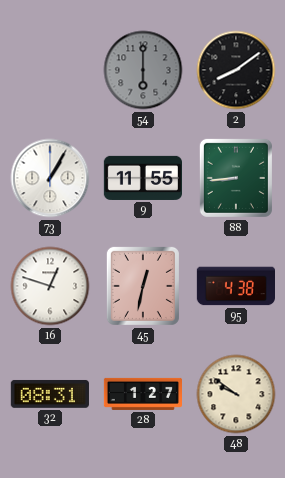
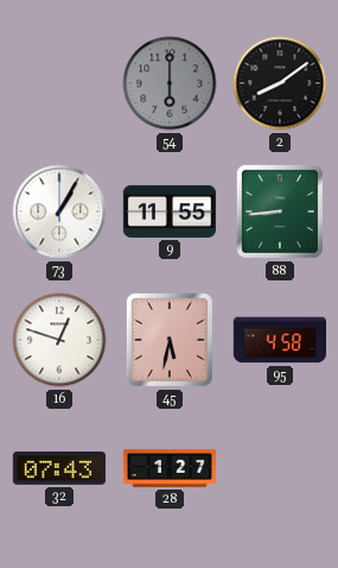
45: 12:32 -> 5:32
95: 4:38 -> 4:58
32: 08:31 -> 07:43
48: 9:51 -> none
